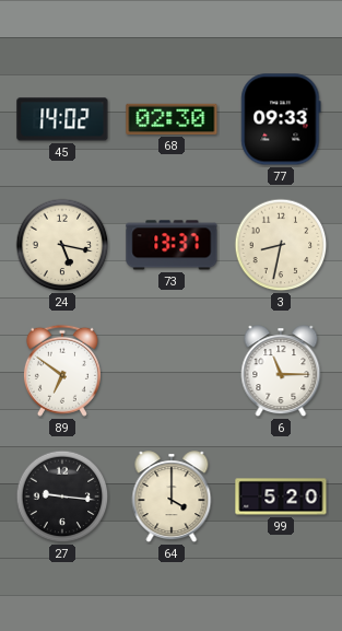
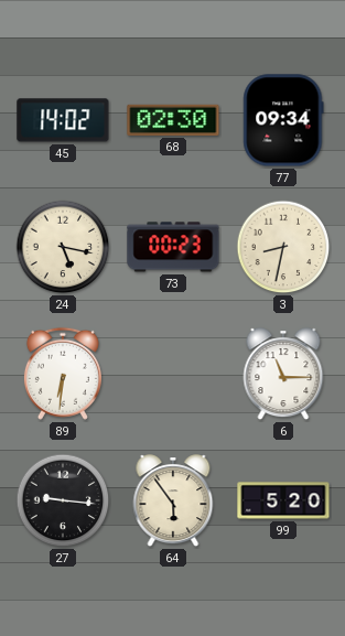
77: 09:33 -> 09:34
73: 13:37 -> 00:23
89: 6:51 -> 6:31
64: 4:00 -> 5:54
